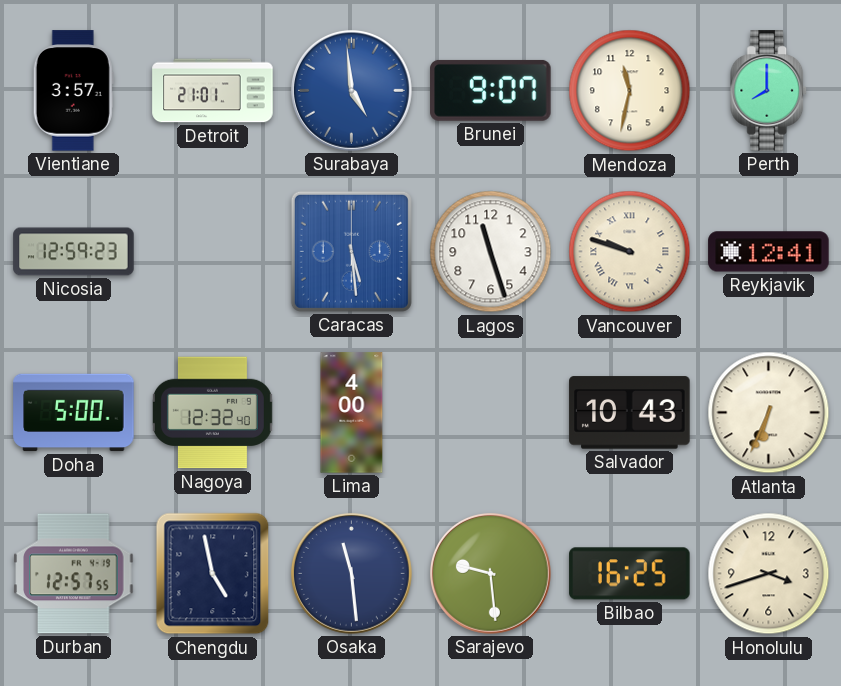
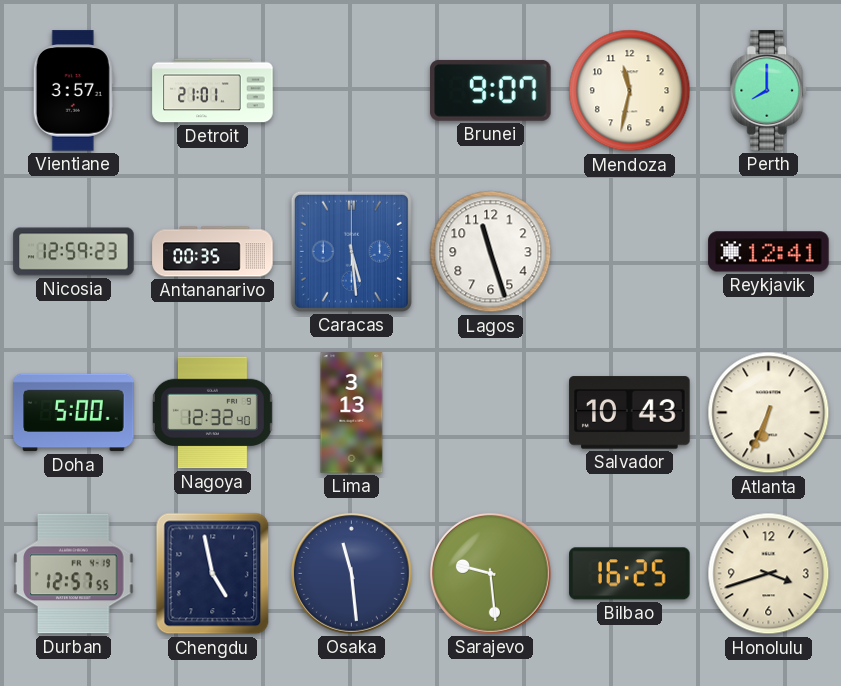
Surabaya: 4:59 -> none
Antananarivo: none -> 00:35
Vancouver: 9:48 -> none
Lima: 4:00 -> 3:13
